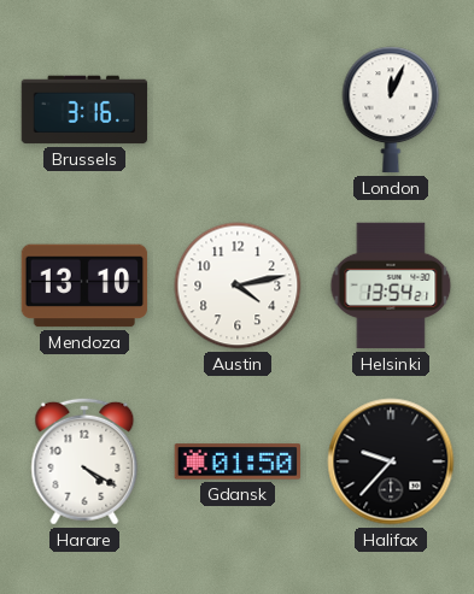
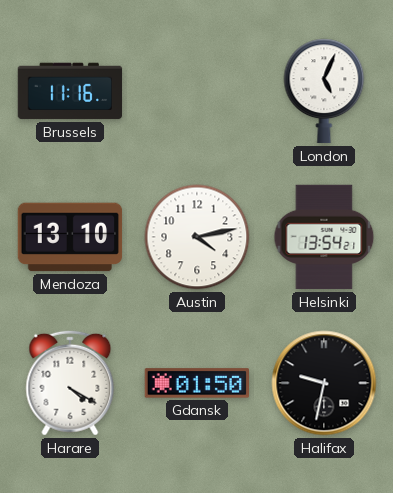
Brussels: 3:16 -> 11:16
London: 12:04 -> 5:04
Halifax: 9:37 -> 9:32
